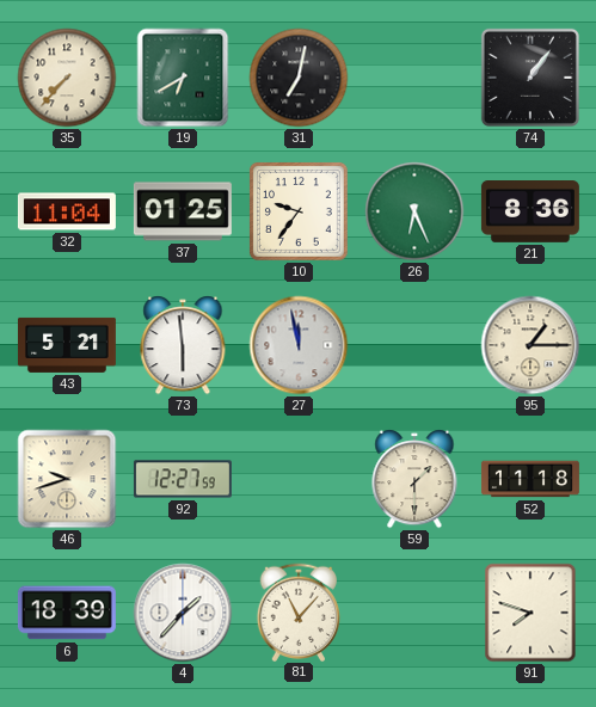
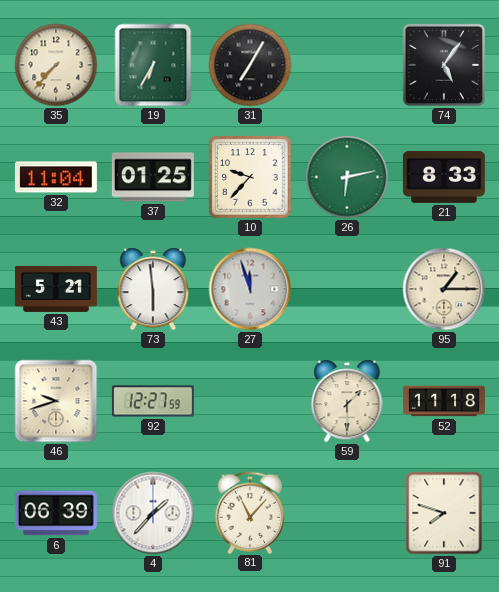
19: 6:40 -> 6:35
31: 7:02 -> 7:05
74: 1:06 -> 5:06
10: 9:36 -> 9:37
26: 6:26 -> 6:13
21: 8:36 -> 8:33
27: 11:58 -> 11:57
6: 18:39 -> 06:39
